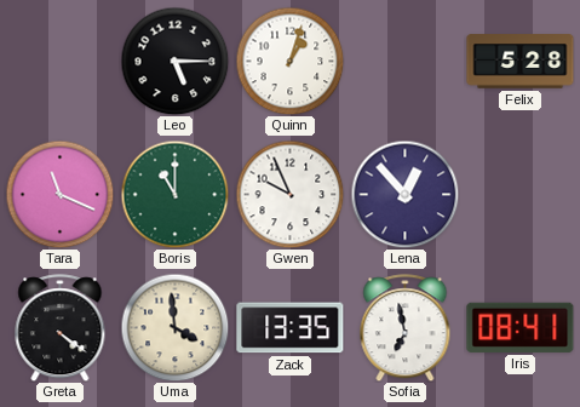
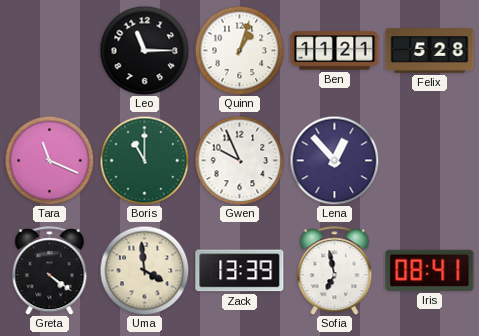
Leo: 5:15 -> 11:15
Ben: none -> 11:21
Zack: 13:35 -> 13:39
